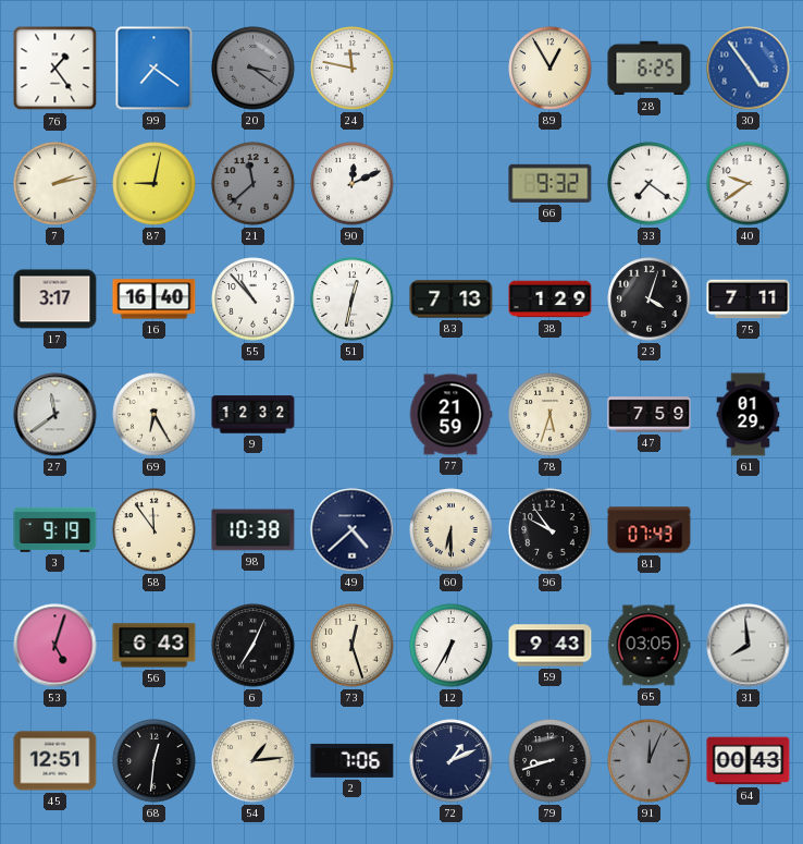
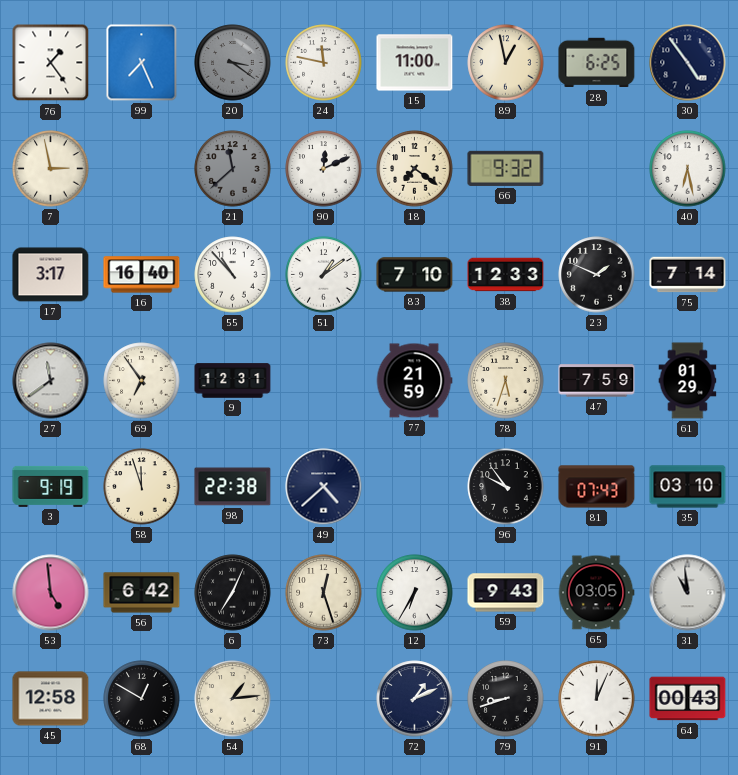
99: 7:21 -> 7:26
15: none -> 11:00
89: 12:55 -> 12:58
30 dial: blue -> navy
7: 2:13 -> 2:58
87: 9:02 -> none
18: none -> 7:21
33: 7:21 -> none
40: 9:39 -> 6:28
51: 12:32 -> 1:09
83: 7:13 -> 7:10
38: 1:29 -> 12:33
23: 4:03 -> 1:49
75: 7:11 -> 7:14
69: 6:25 -> 6:54
9: 12:32 -> 12:31
58: 11:54 -> 11:57
98: 10:38 -> 22:38
60: 6:30 -> none
35: none -> 03:10
53: 5:03 -> 4:59
56: 6:43 -> 6:42
31: 7:59 -> 10:59
45: 12:51 -> 12:58
68: 12:31 -> 12:50
2: 7:06 -> none
91 dial: grey -> white
